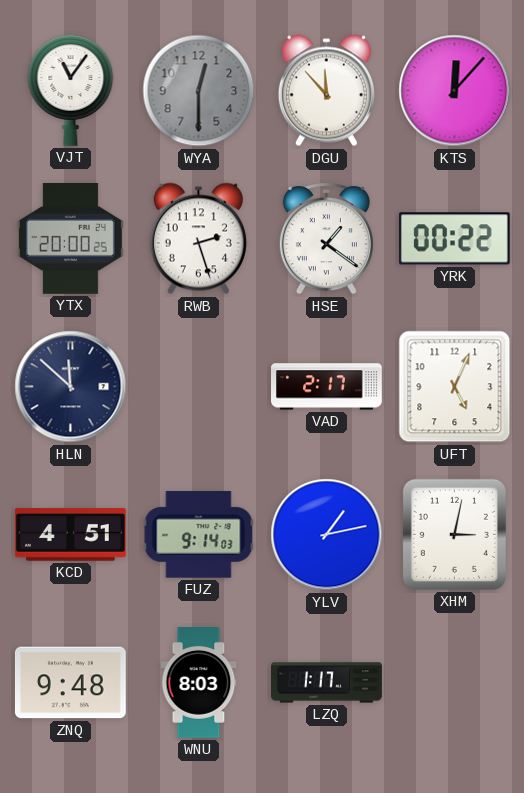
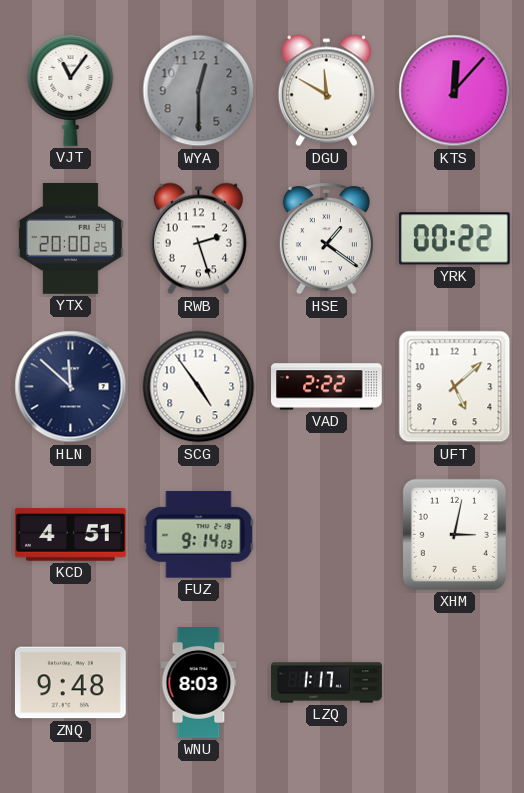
DGU: 11:53 -> 11:50
SCG: none -> 4:54
VAD: 2:17 -> 2:22
UFT: 5:04 -> 5:08
YLV: 1:13 -> none
